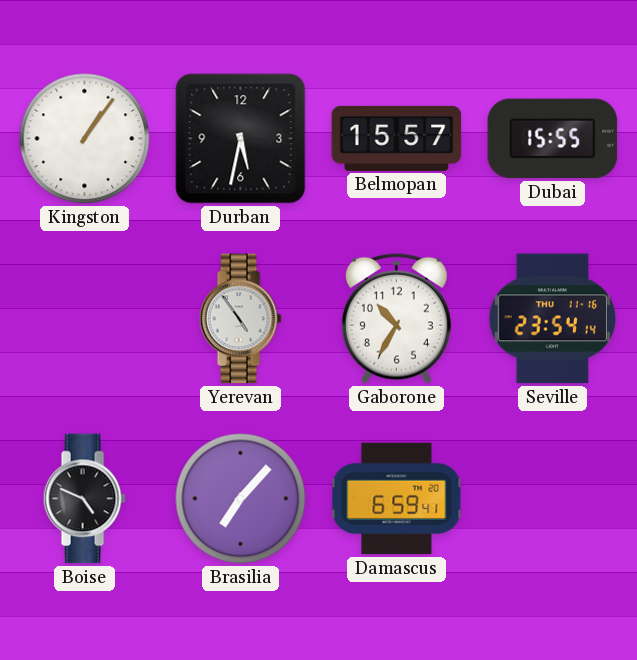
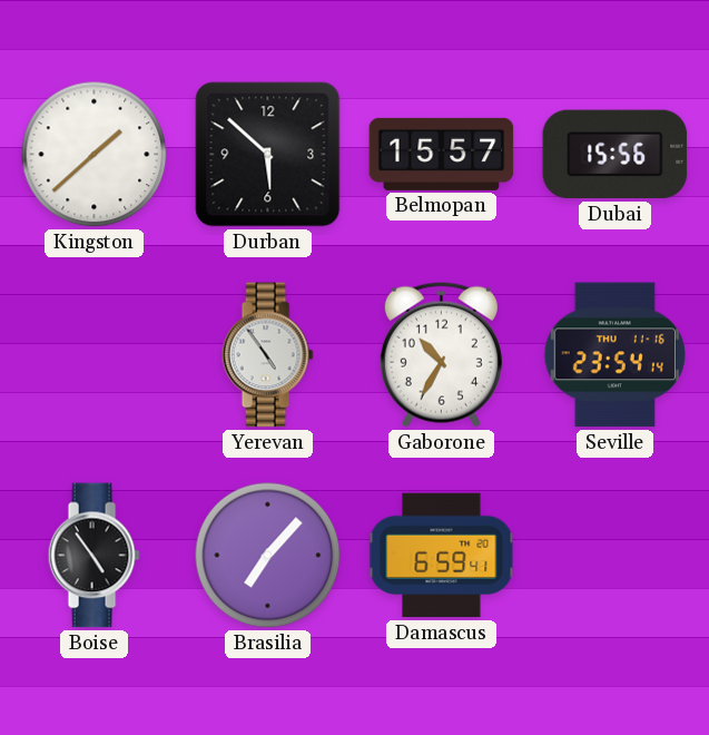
Kingston: 1:06 -> 1:38
Durban: 5:32 -> 5:52
Dubai: 15:55 -> 15:56
Boise: 4:49 -> 4:54
